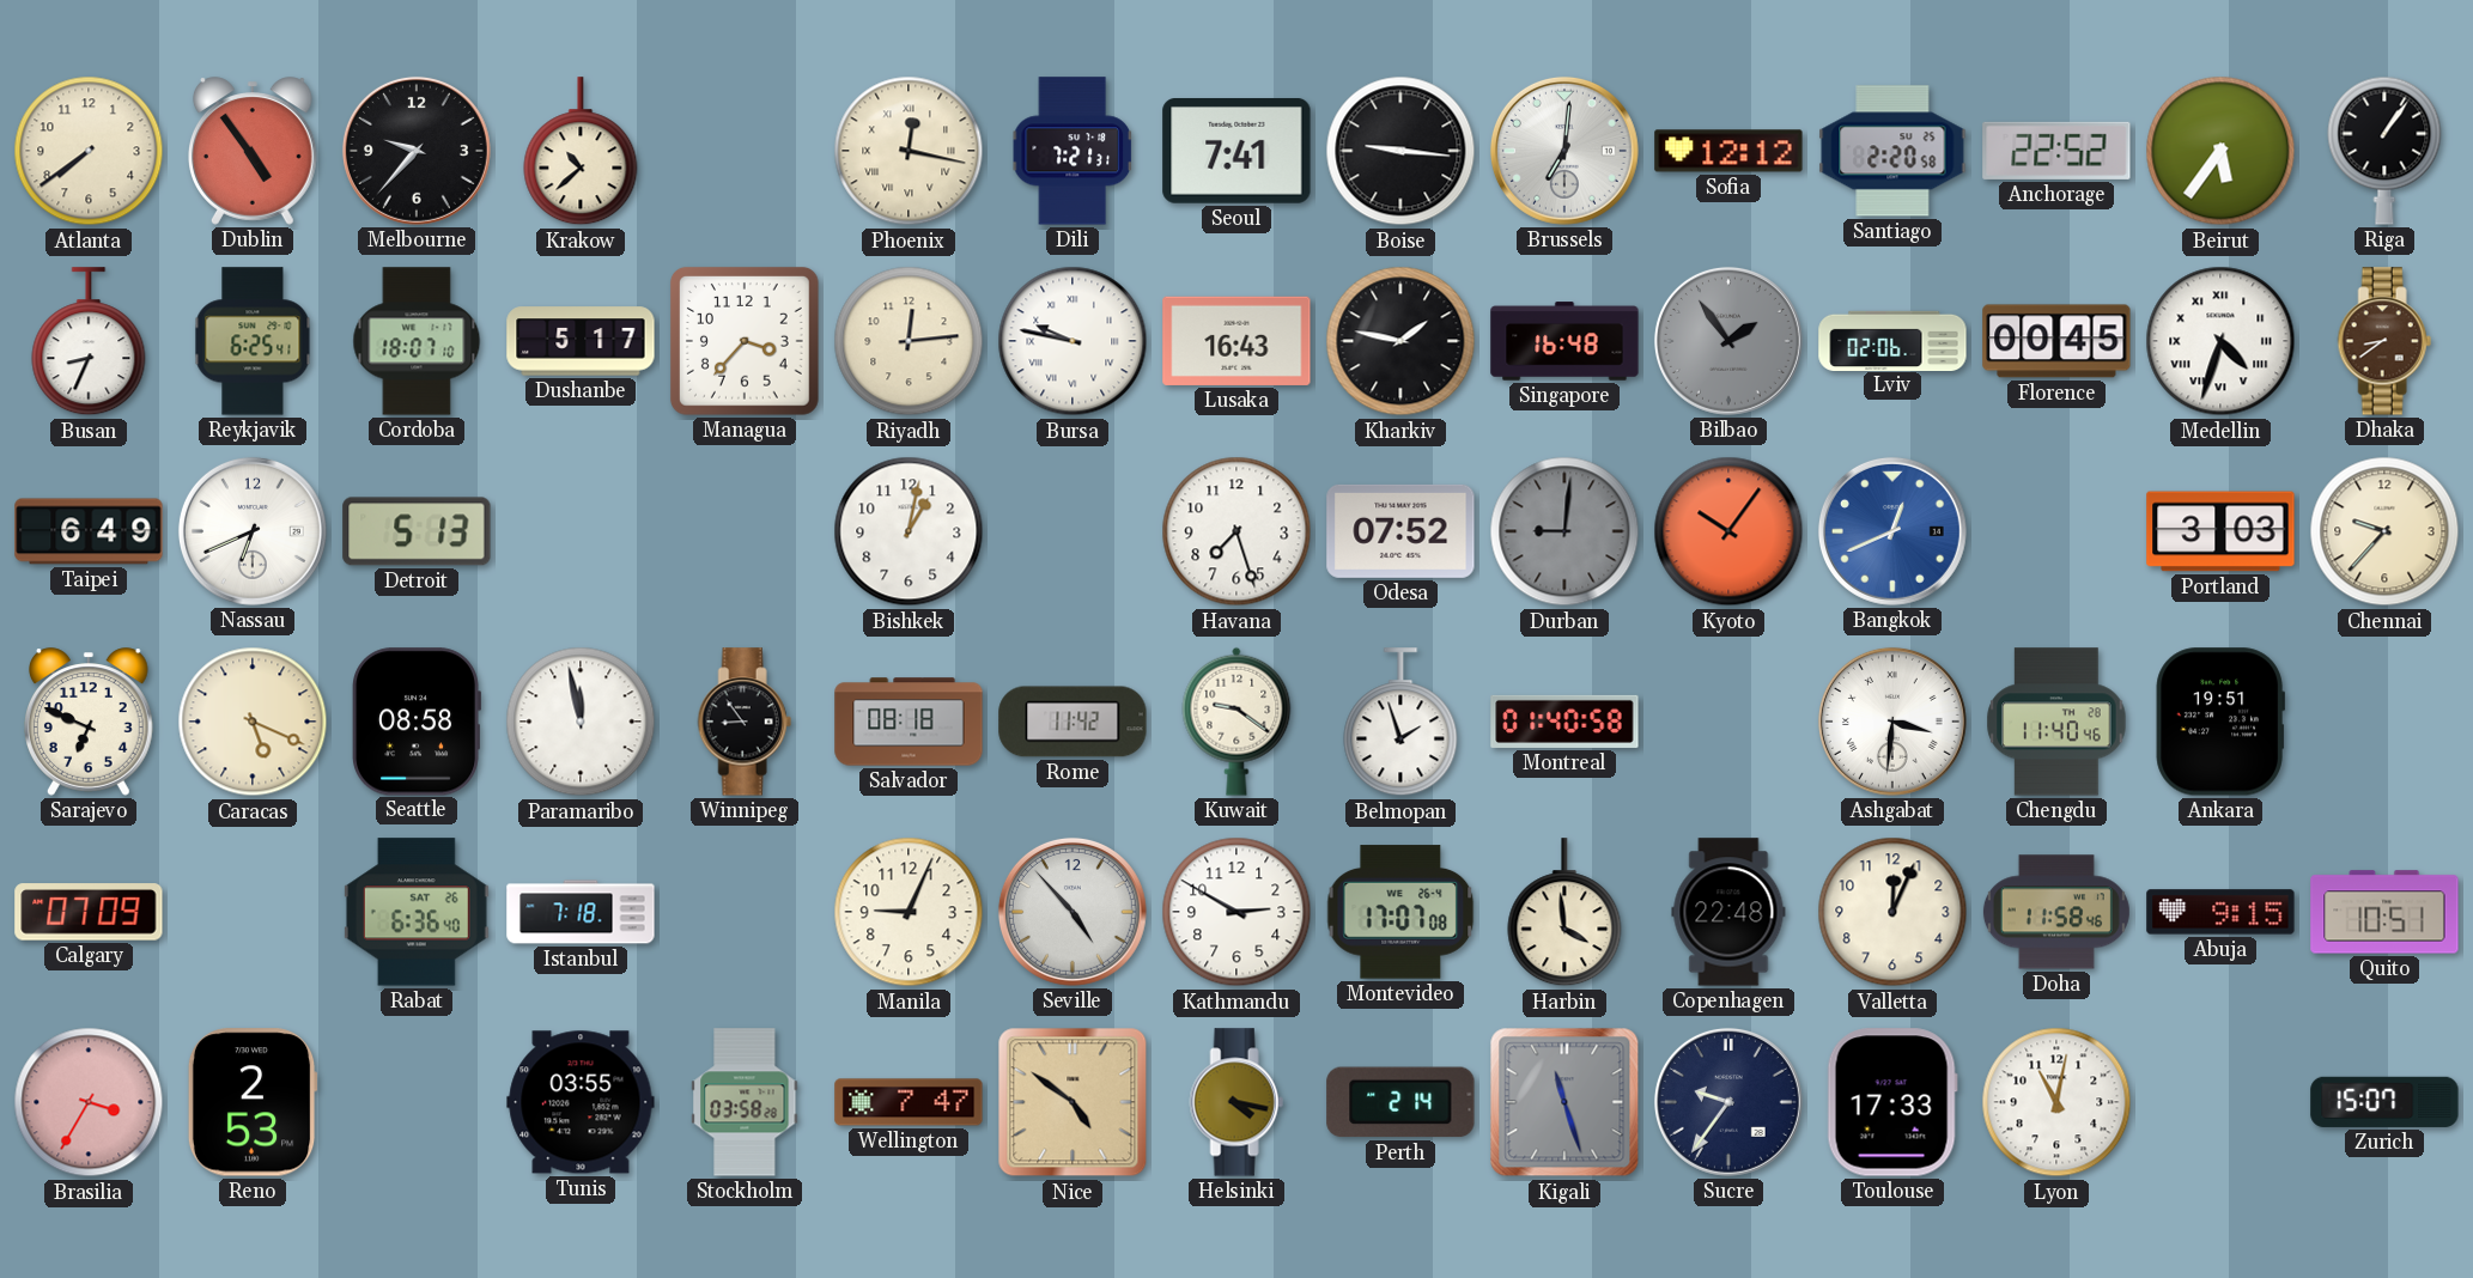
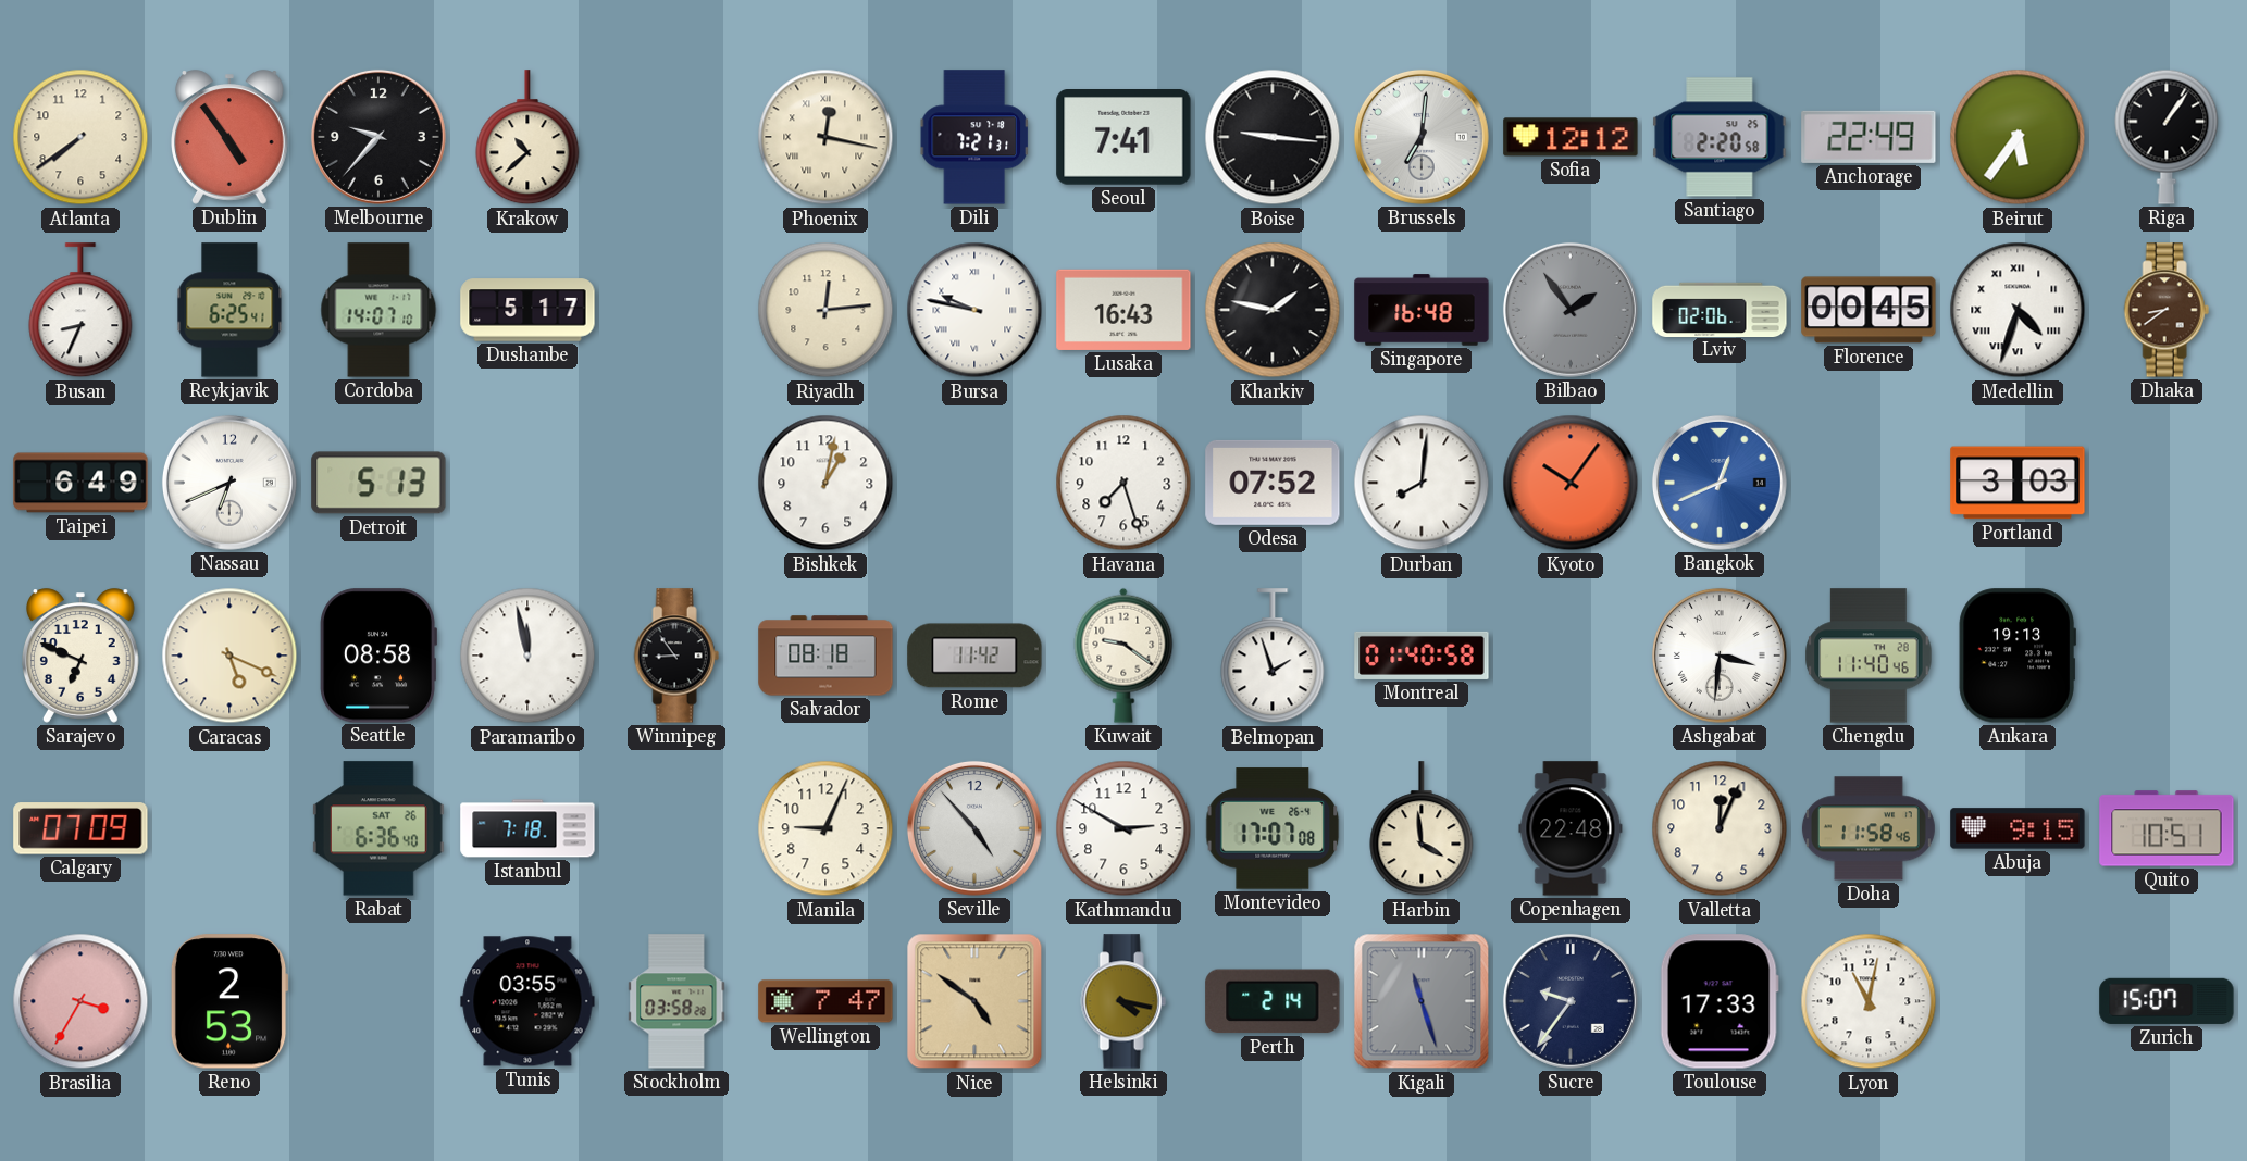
Anchorage: 22:52 -> 22:49
Cordoba: 18:07 -> 14:07
Managua: 3:37 -> none
Durban: 9:01 -> 8:01
Durban dial: grey -> white
Chennai: 9:37 -> none
Ankara: 19:51 -> 19:13
